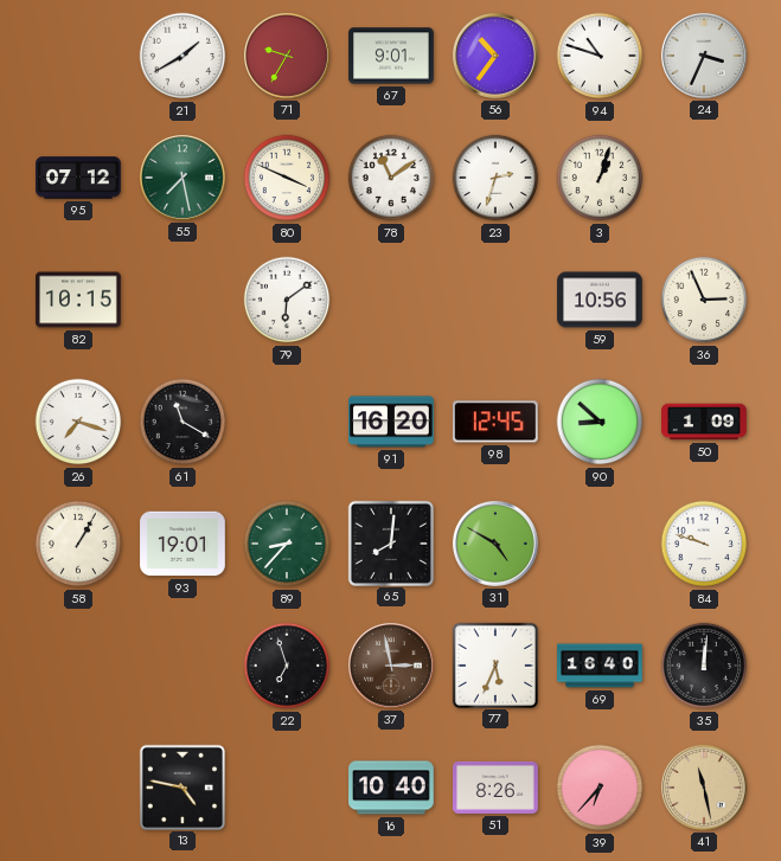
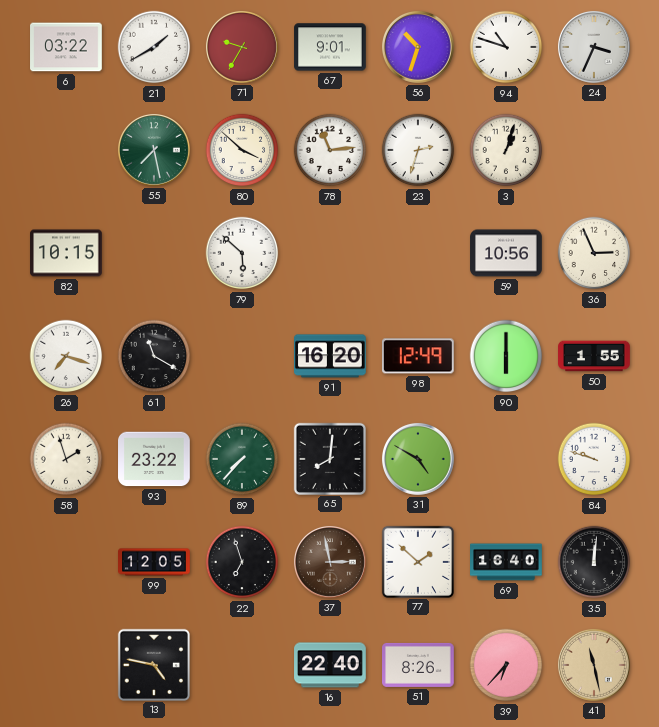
6: none -> 03:22
56: 10:36 -> 10:33
95: 07:12 -> none
80: 3:49 -> 3:52
78: 11:09 -> 11:14
79: 6:09 -> 5:52
98: 12:45 -> 12:49
90: 8:52 -> 6:00
50: 1:09 -> 1:55
58: 1:05 -> 1:57
93: 19:01 -> 23:22
89: 8:37 -> 7:37
99: none -> 12:05
77: 5:34 -> 1:52
16: 10:40 -> 22:40
